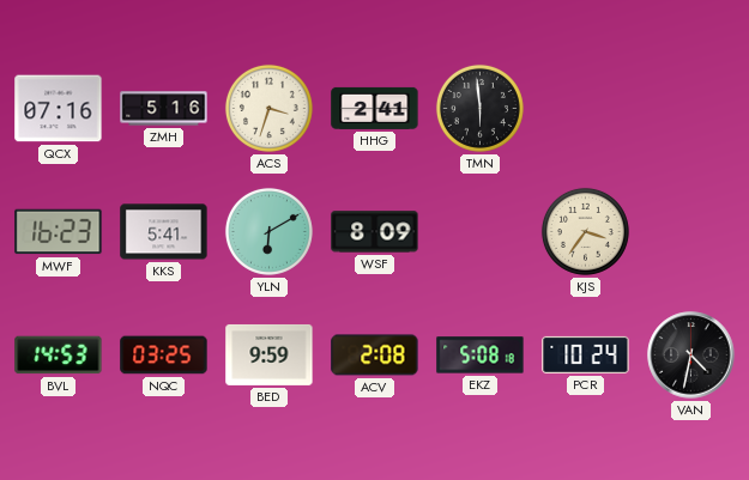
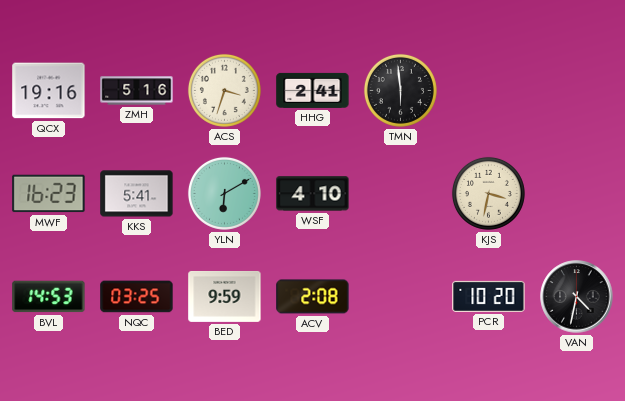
QCX: 07:16 -> 19:16
WSF: 8:09 -> 4:10
KJS: 3:36 -> 3:32
EKZ: 5:08 -> none
PCR: 10:24 -> 10:20
